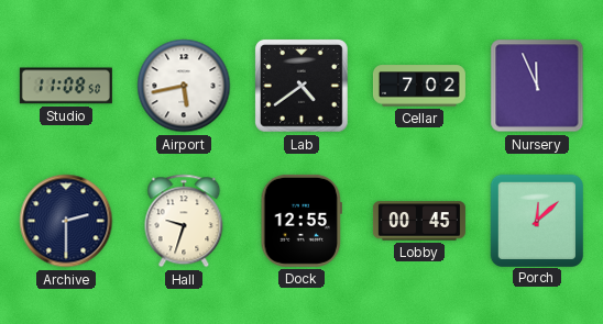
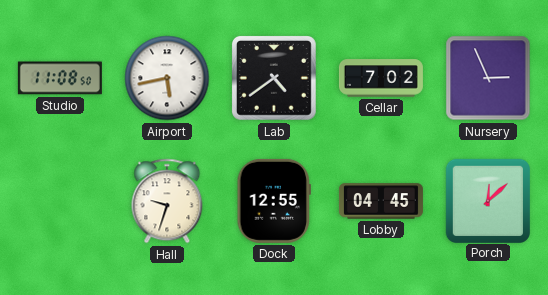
Nursery: 11:56 -> 2:56
Archive: 2:30 -> none
Lobby: 00:45 -> 04:45
